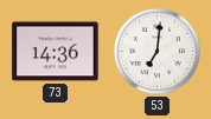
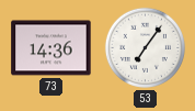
53: 7:01 -> 7:06
